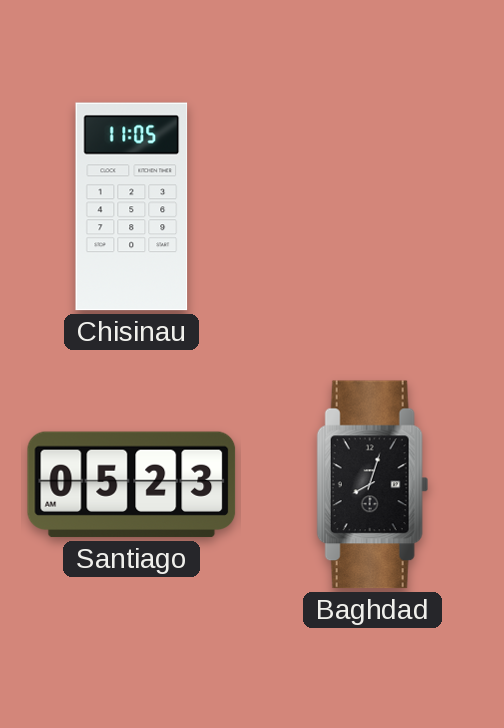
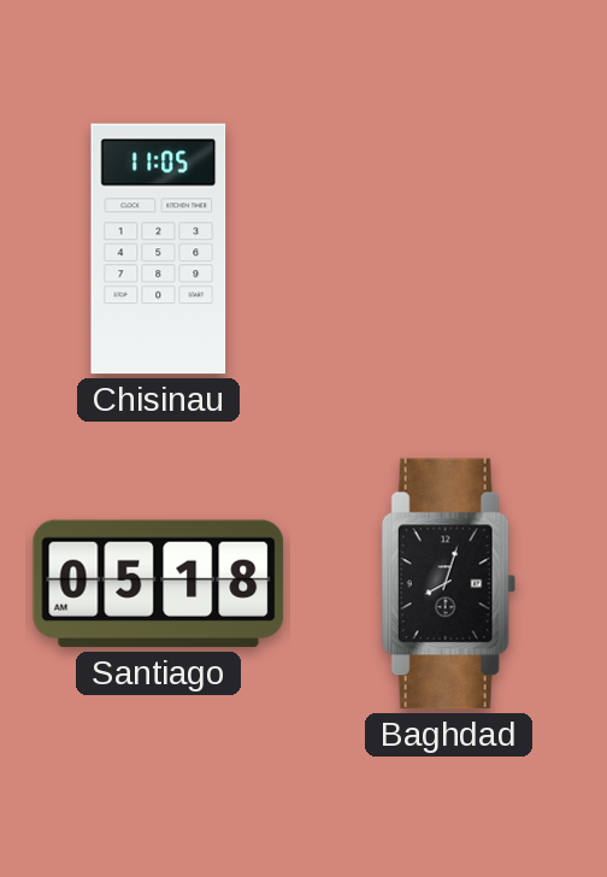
Santiago: 05:23 -> 05:18
